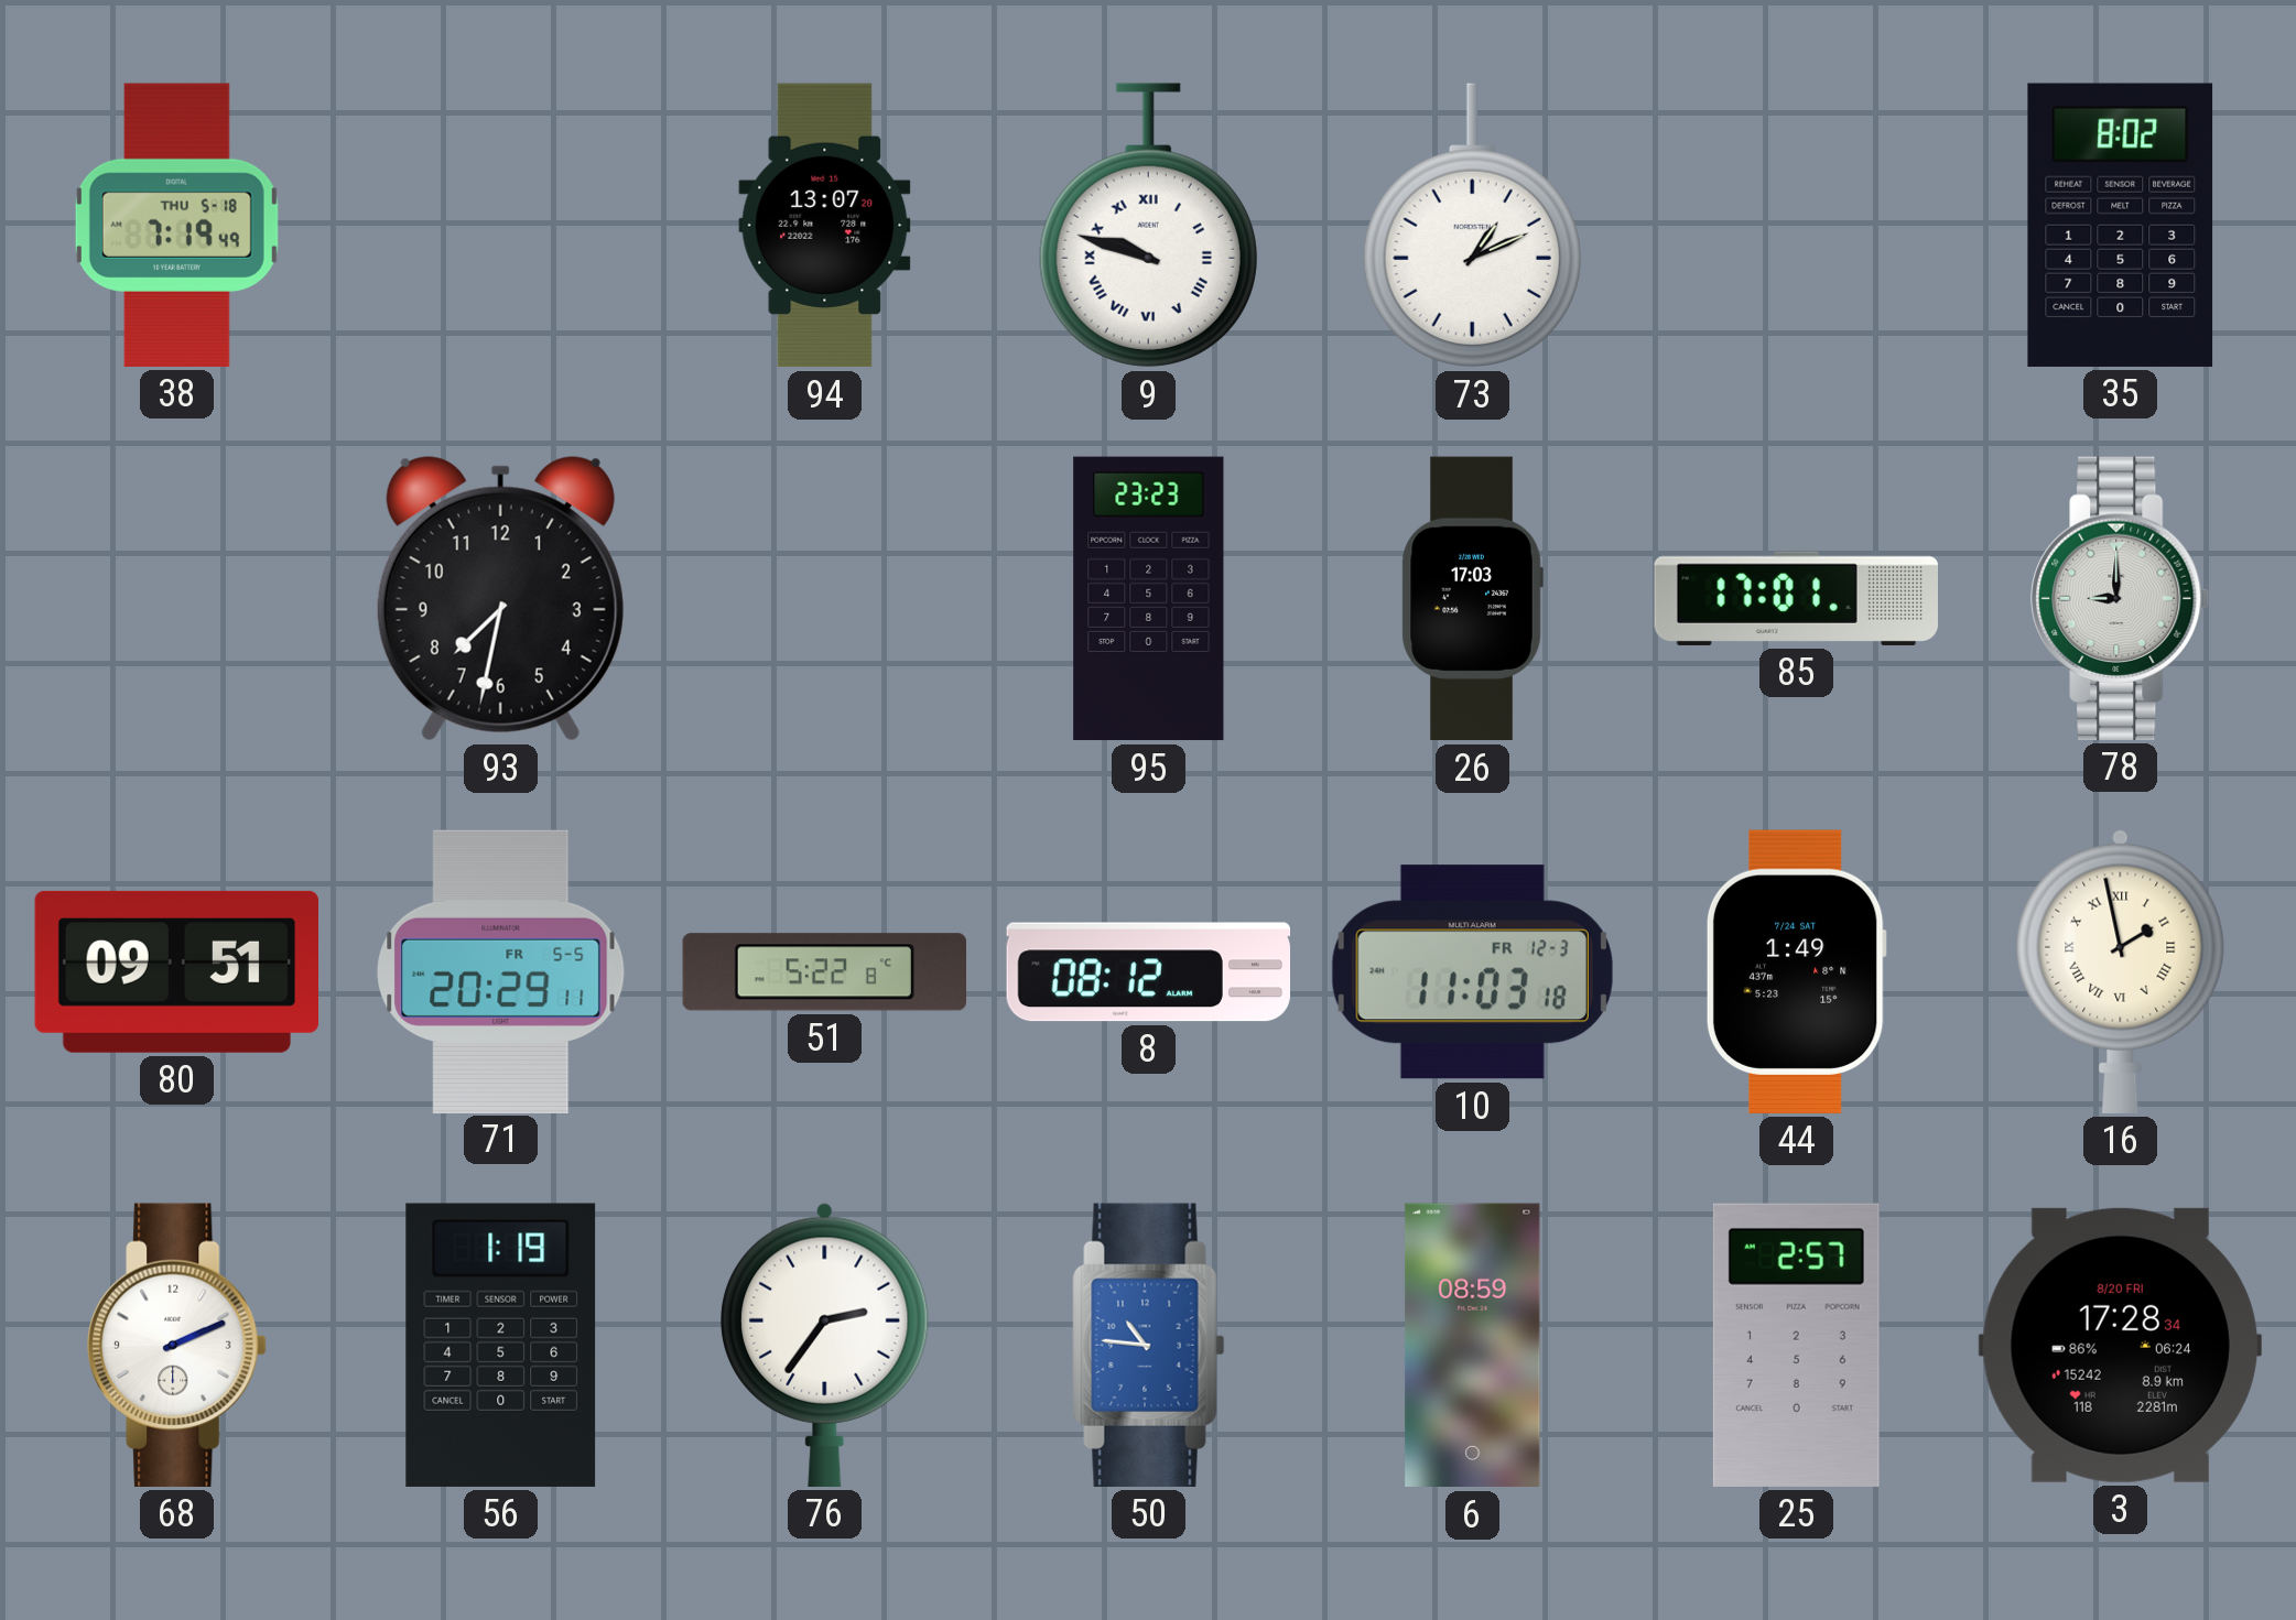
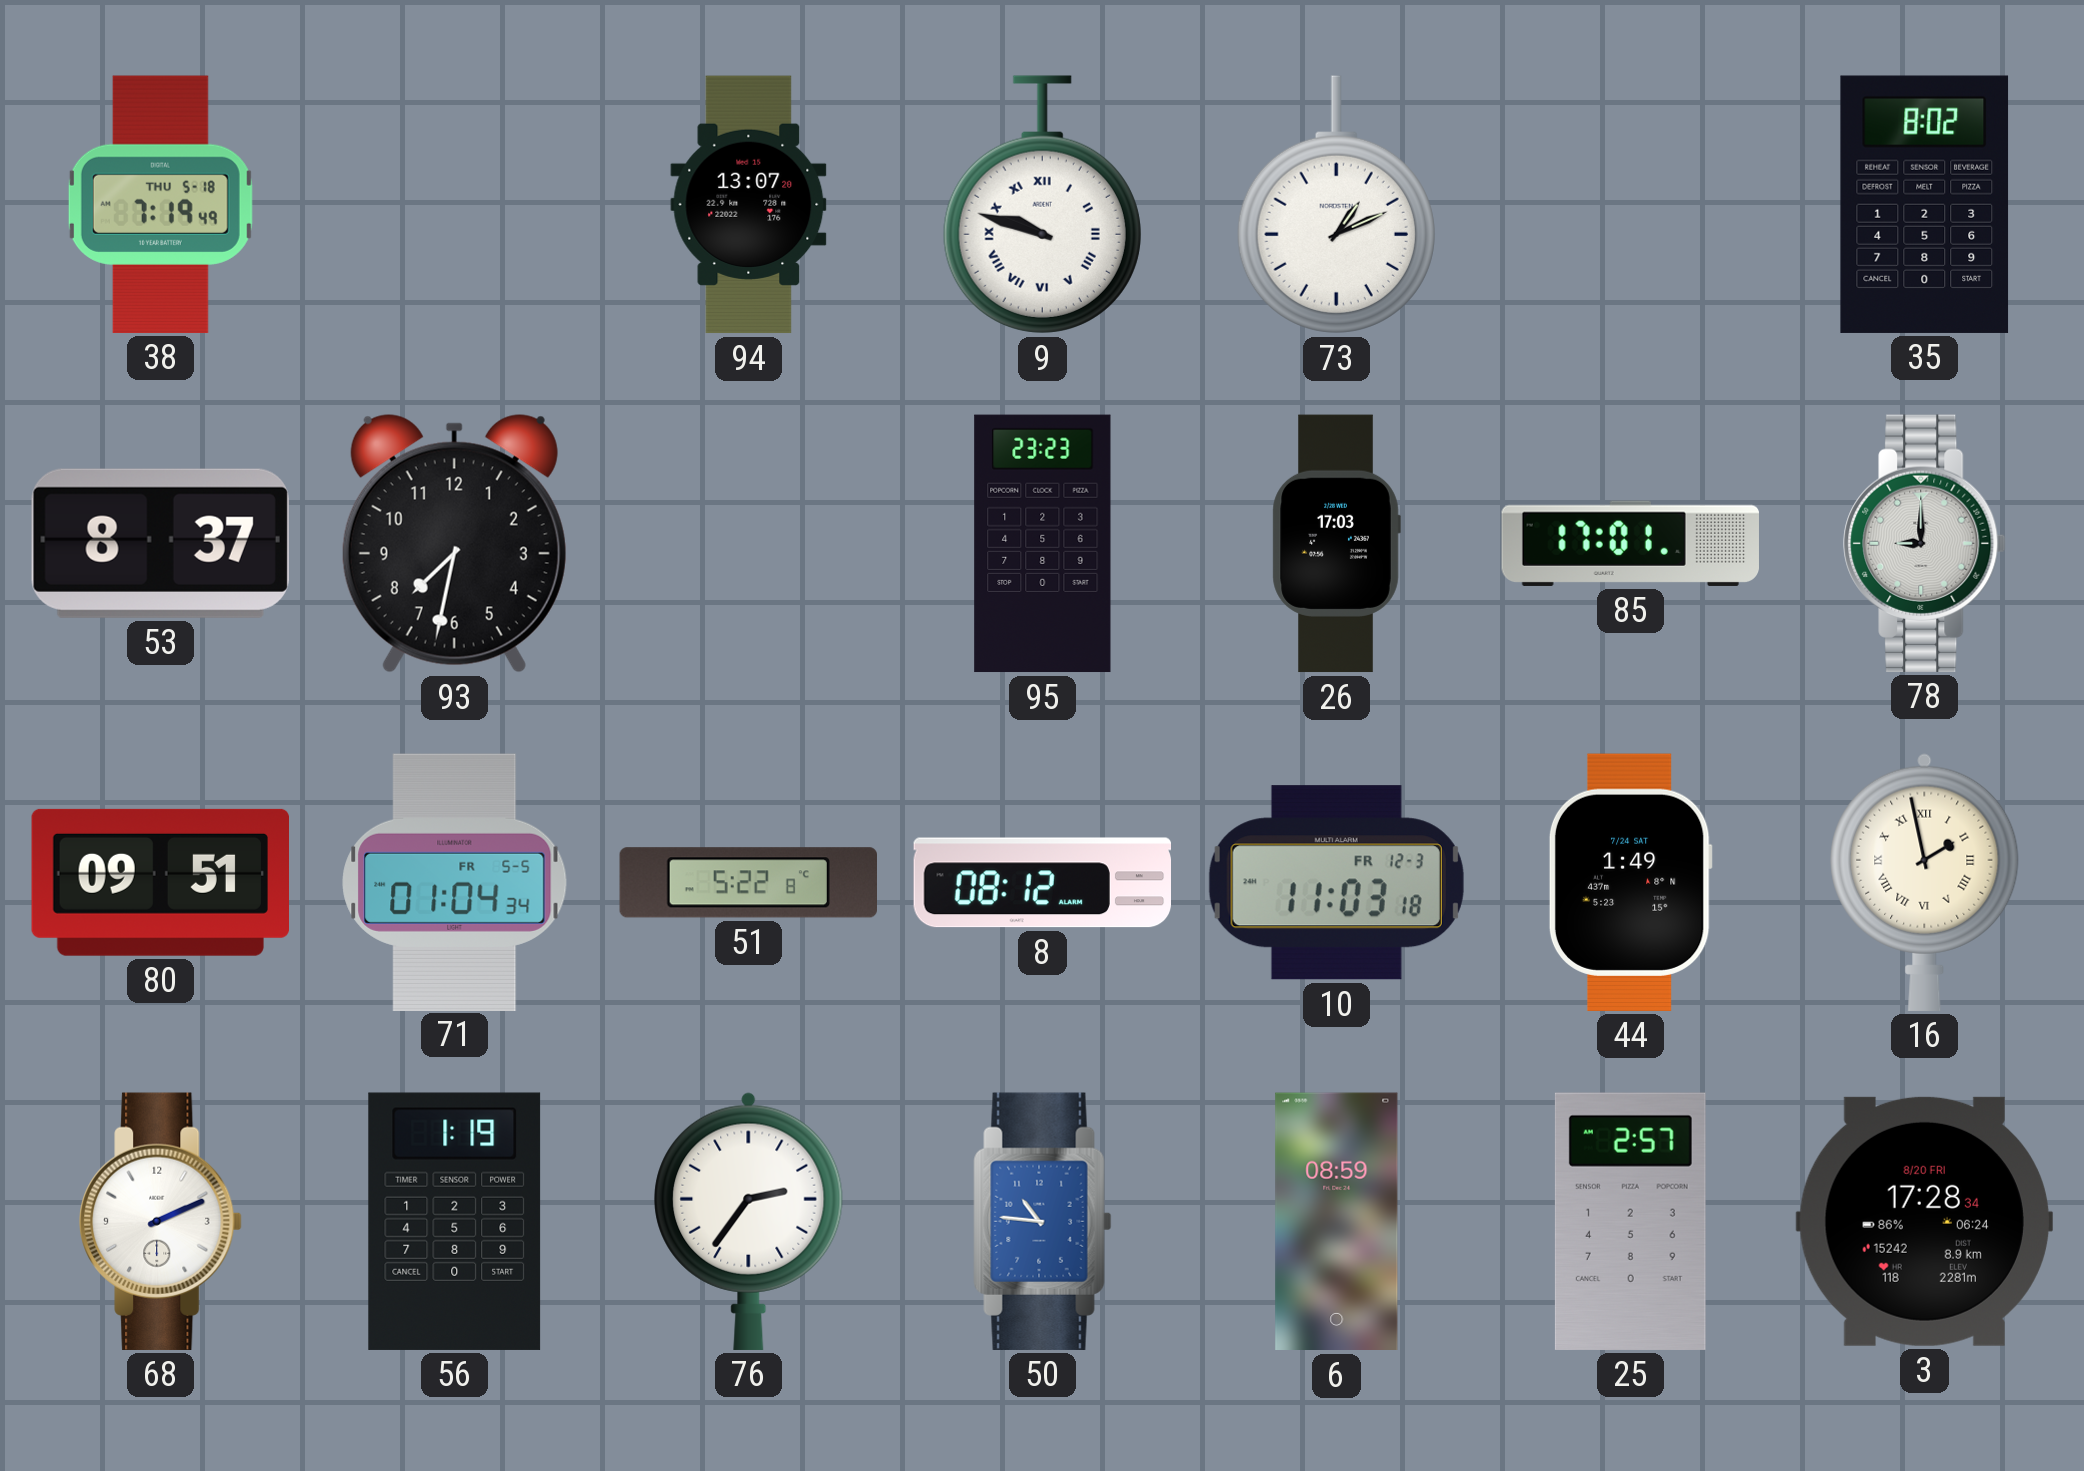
53: none -> 8:37
71: 20:29 -> 01:04
